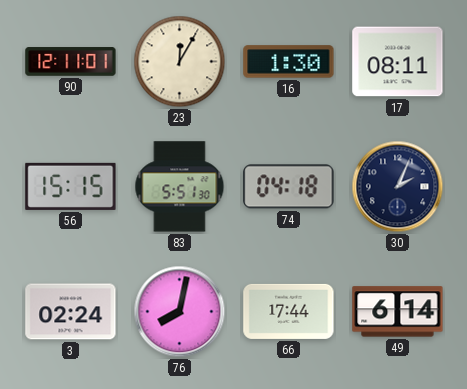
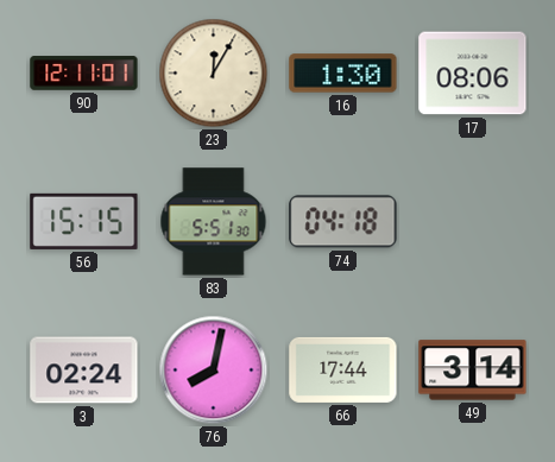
17: 08:11 -> 08:06
30: 2:04 -> none
49: 6:14 -> 3:14
